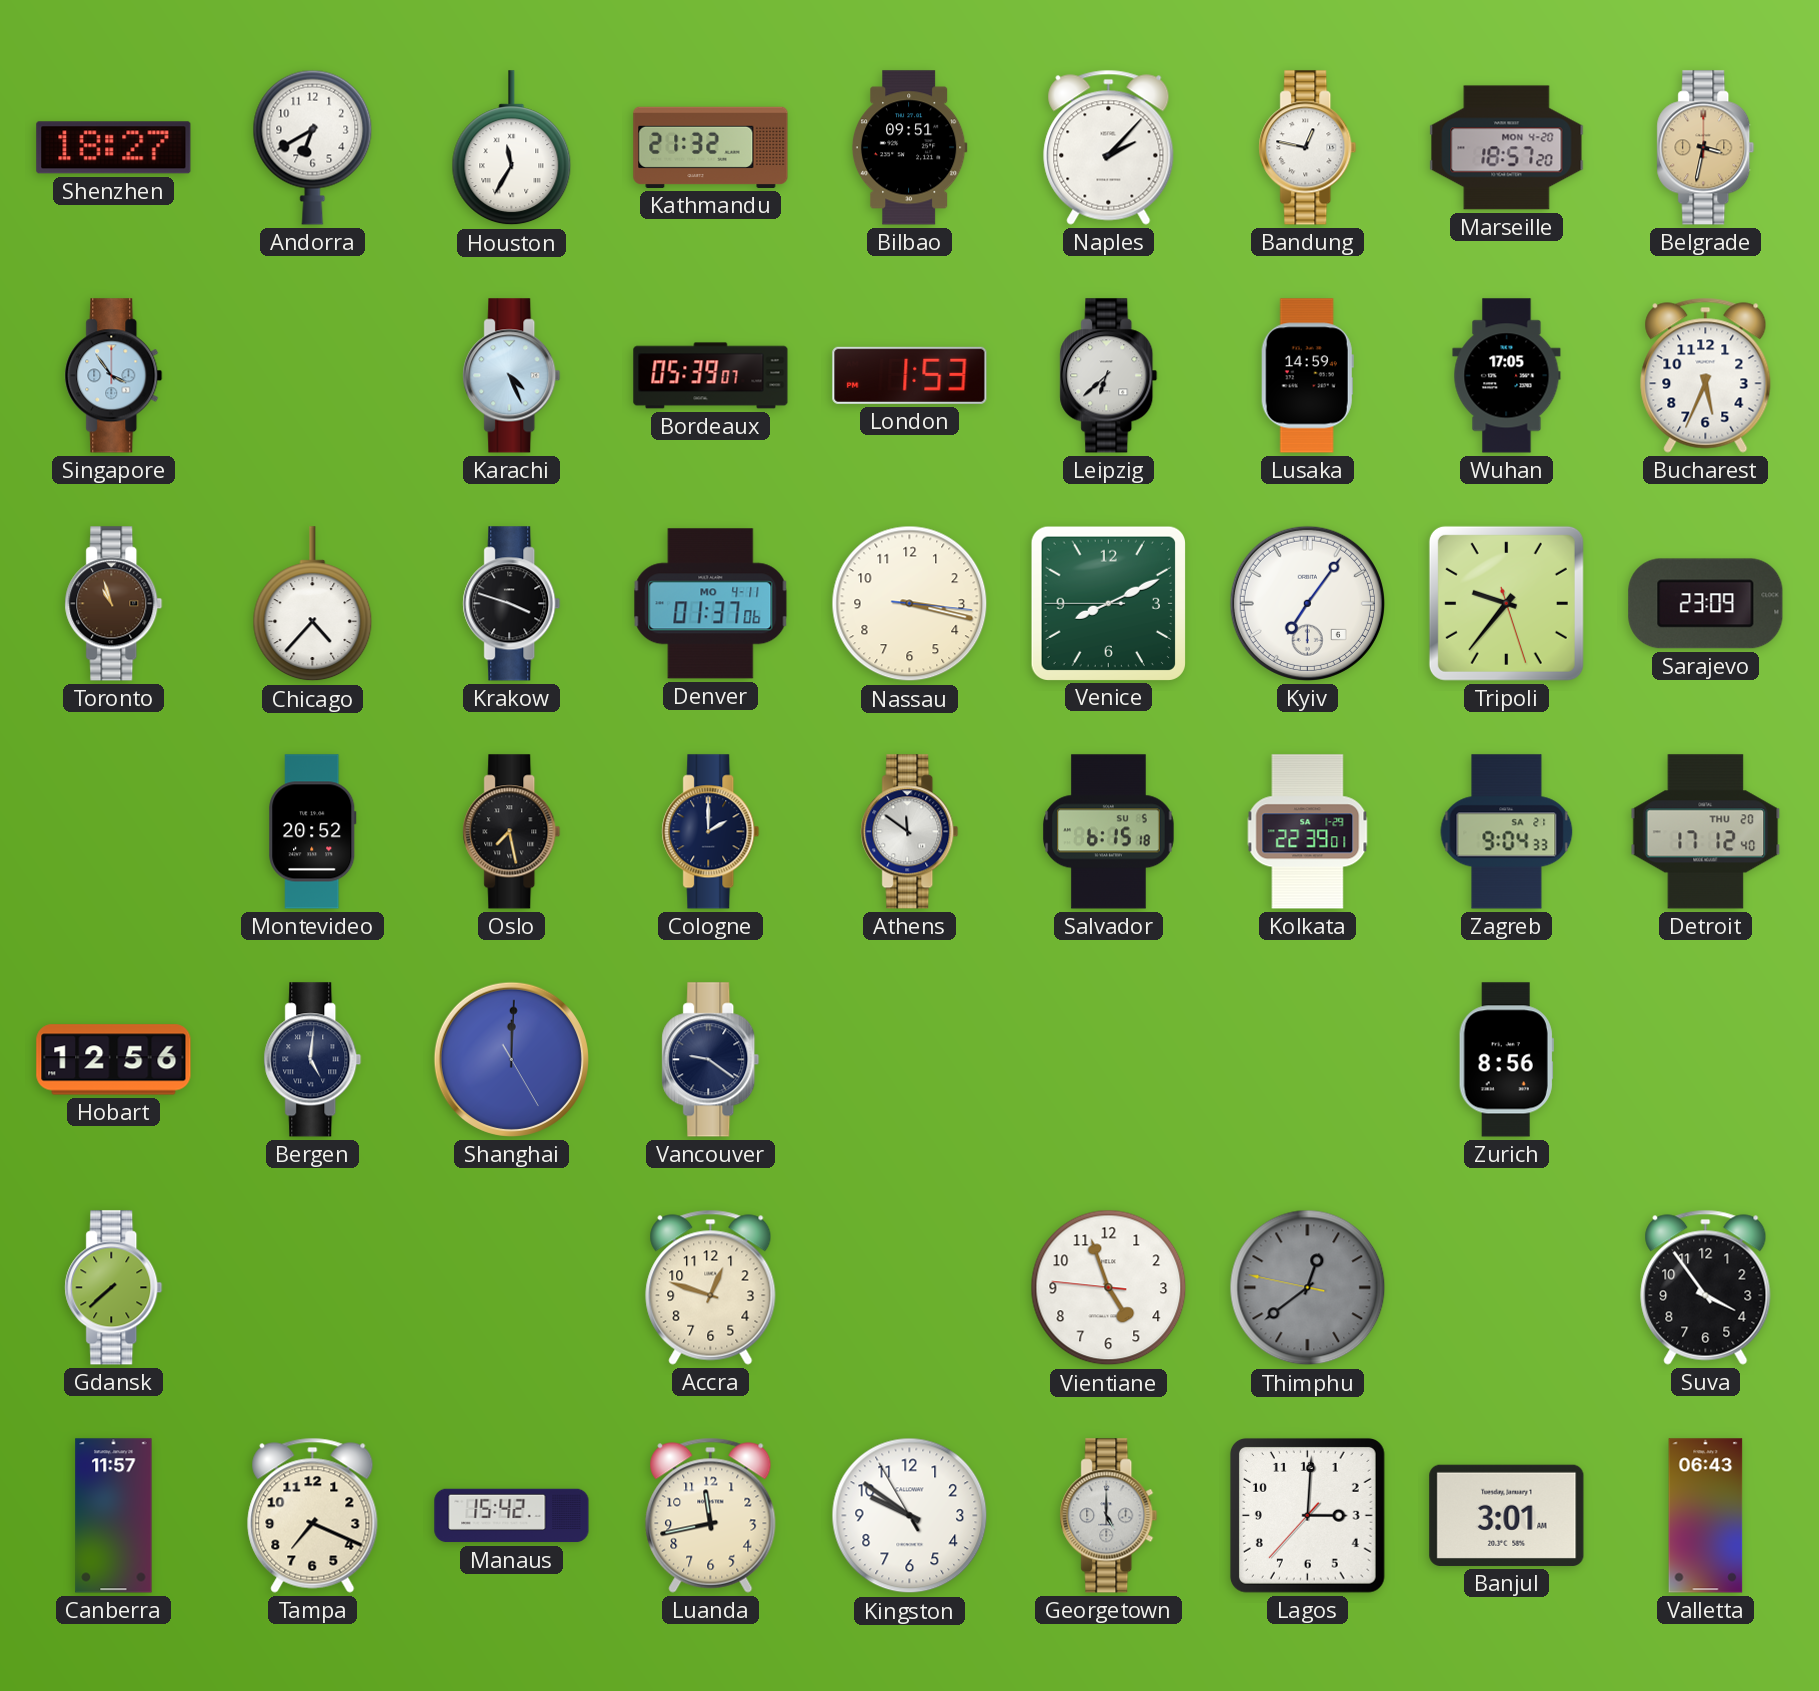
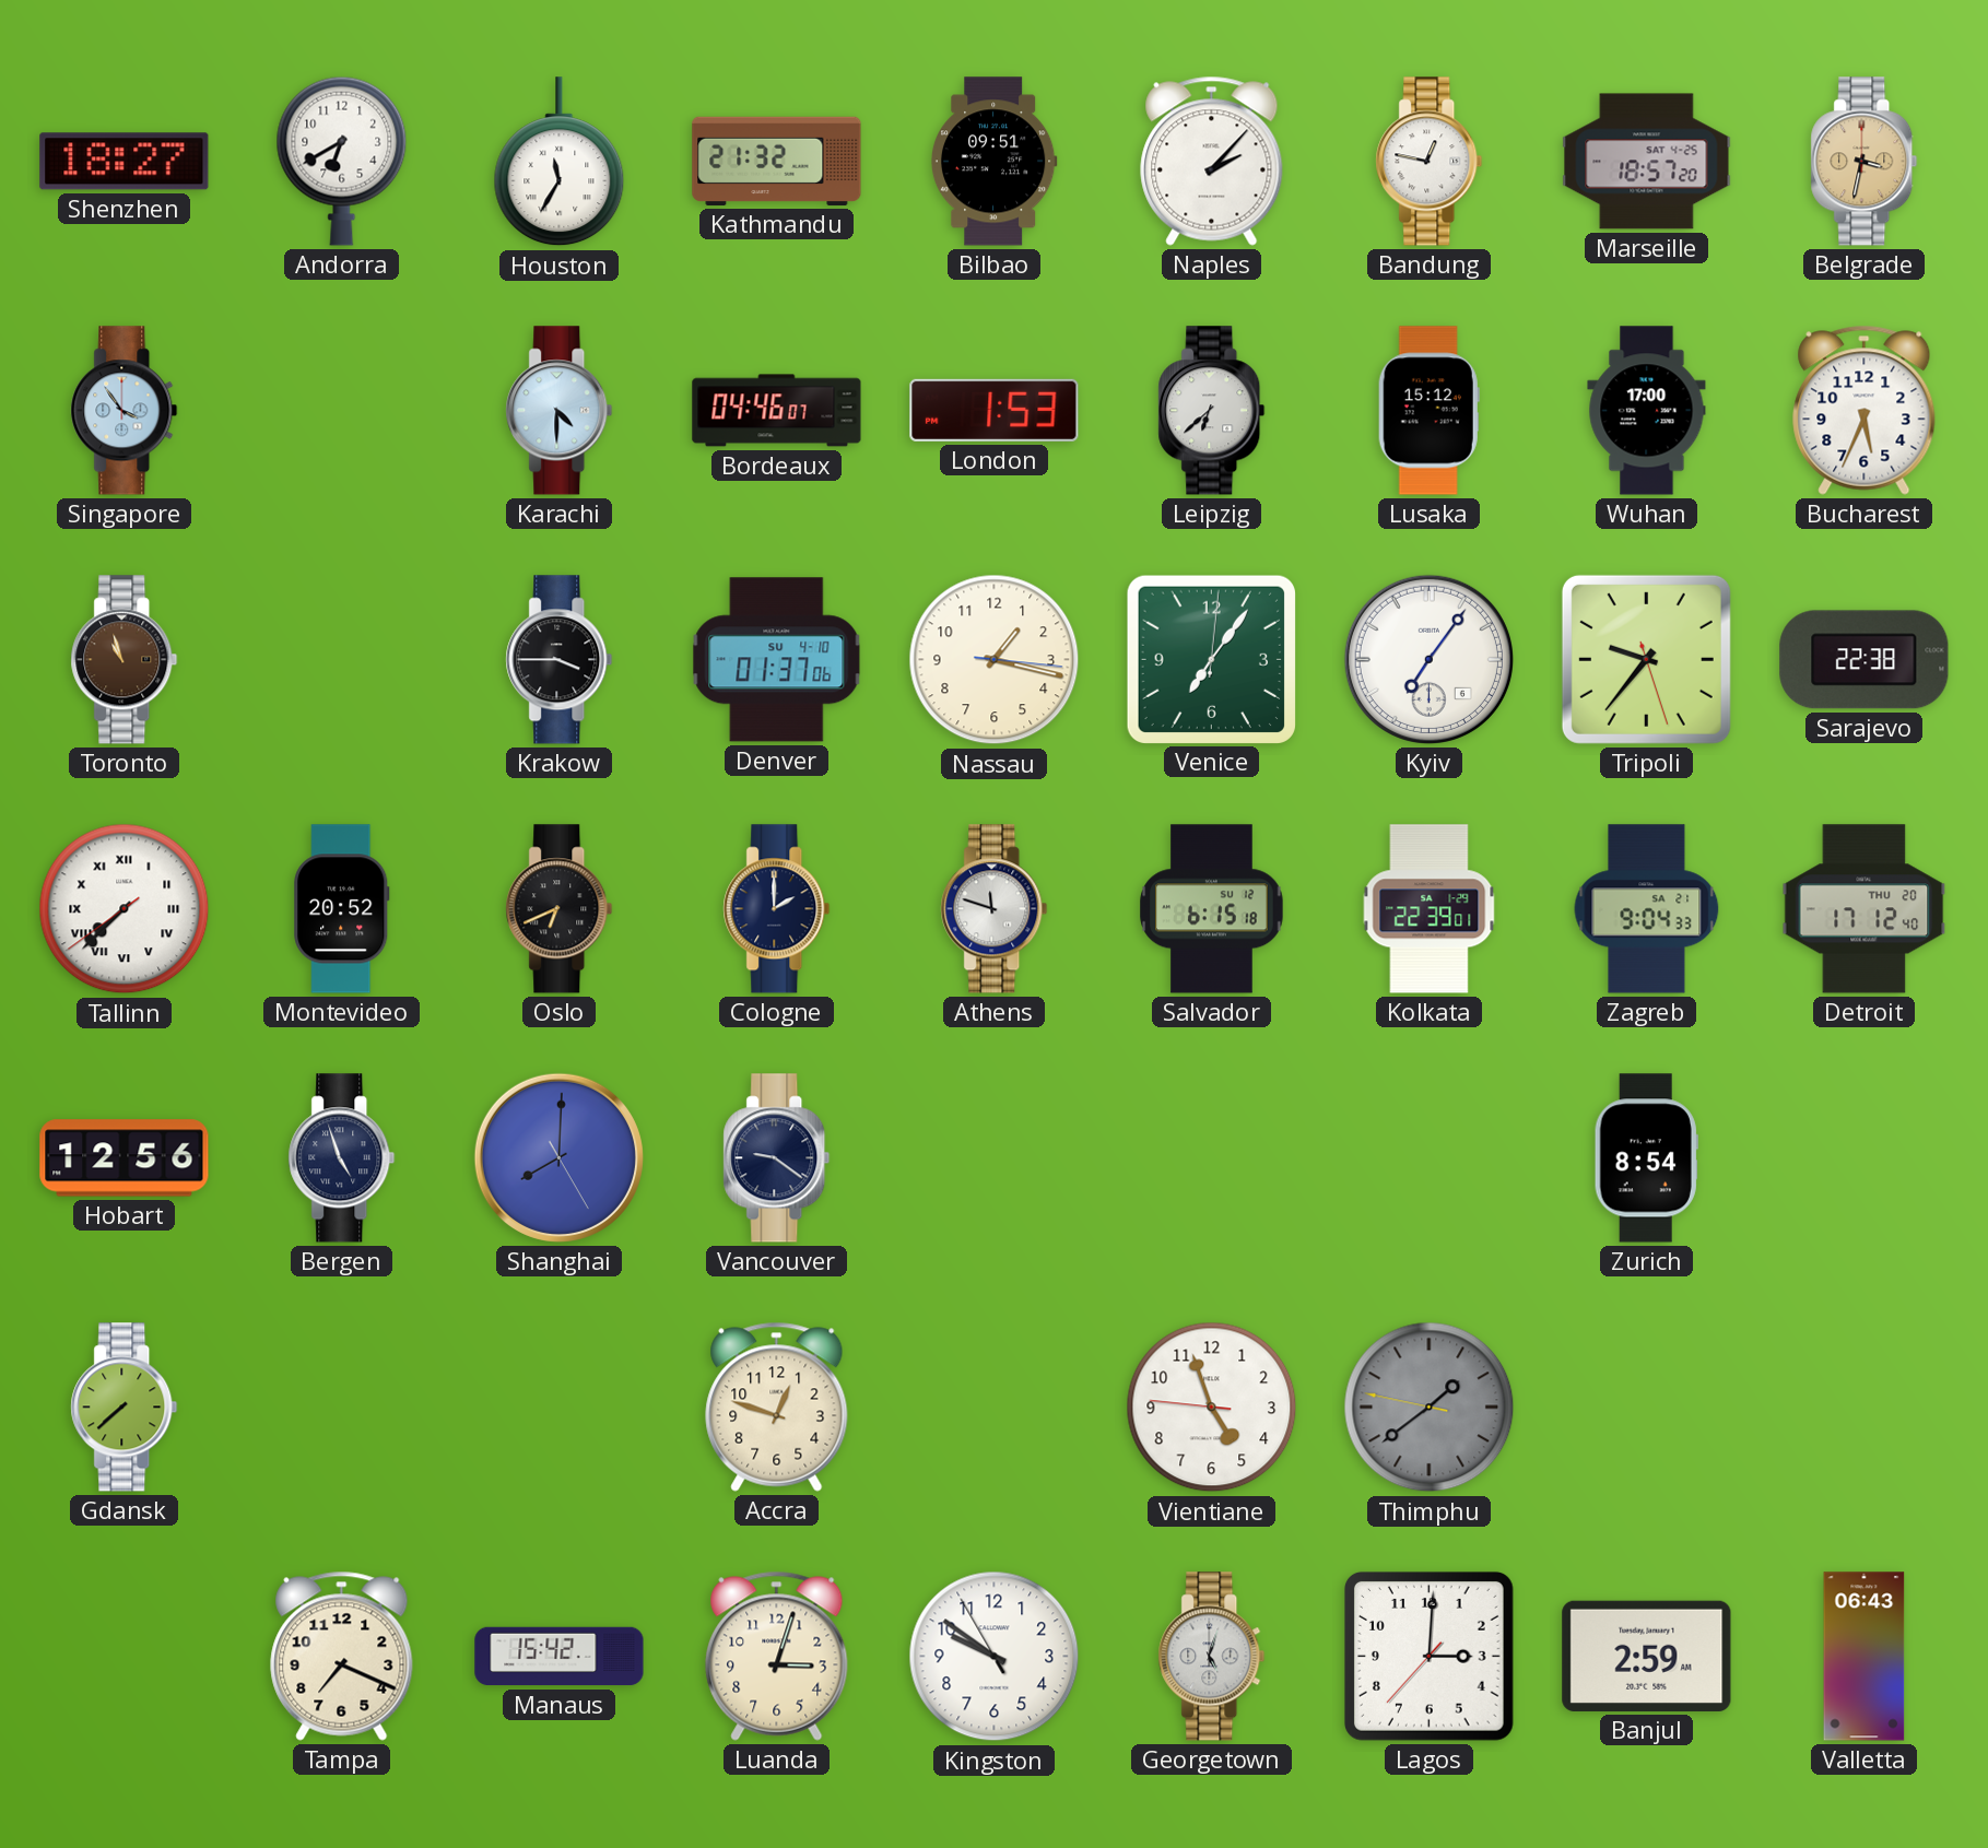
Marseille date: MON 4-20 -> SAT 4-25
Karachi: 4:26 -> 4:30
Bordeaux: 05:39 -> 04:46
Lusaka: 14:59 -> 15:12
Wuhan: 17:05 -> 17:00
Chicago: 4:37 -> none
Krakow: 3:48 -> 3:45
Denver date: MO 4-11 -> SU 4-10
Nassau: 3:17 -> 1:17
Venice: 8:10 -> 7:06
Sarajevo: 23:09 -> 22:38
Tallinn: none -> 7:37
Oslo: 7:28 -> 6:41
Athens: 11:51 -> 11:48
Salvador date: SU 5 -> SU 12
Bergen: 5:01 -> 4:57
Shanghai: 12:00 -> 8:00
Zurich: 8:56 -> 8:54
Thimphu: 12:38 -> 1:38
Suva: 3:54 -> none
Canberra: 11:57 -> none
Luanda: 11:43 -> 3:03
Georgetown: 5:00 -> 5:03
Banjul: 3:01 -> 2:59
